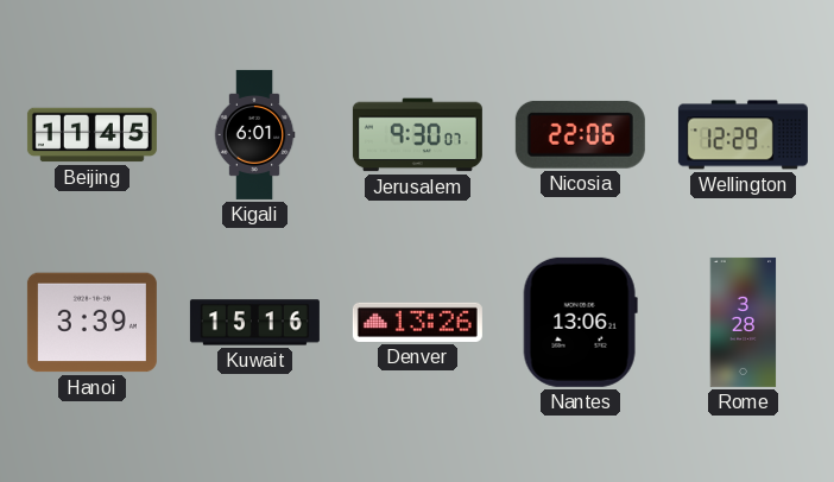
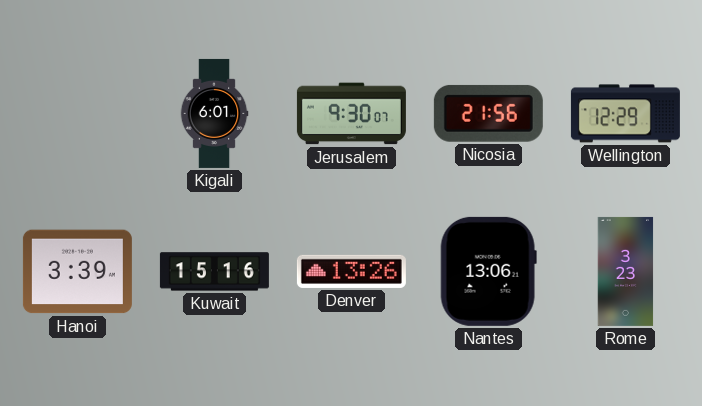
Beijing: 11:45 -> none
Nicosia: 22:06 -> 21:56
Rome: 3:28 -> 3:23
